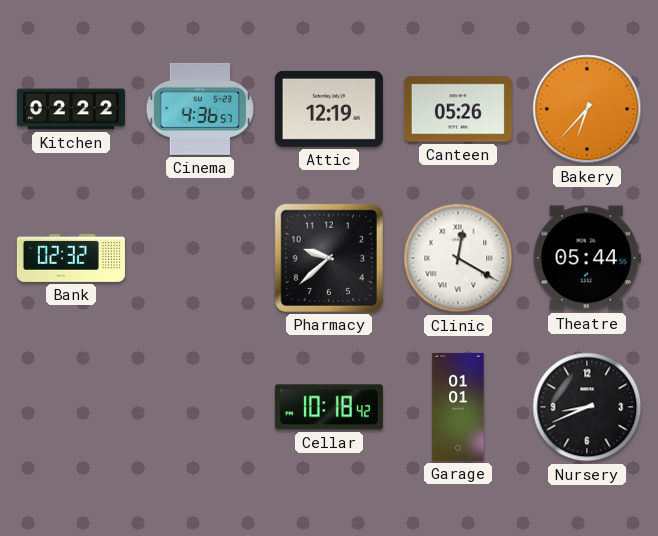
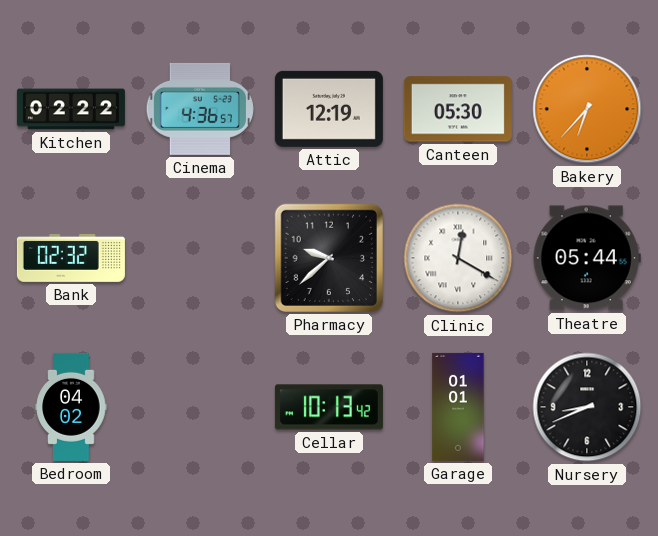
Canteen: 05:26 -> 05:30
Bedroom: none -> 04:02
Cellar: 10:18 -> 10:13
